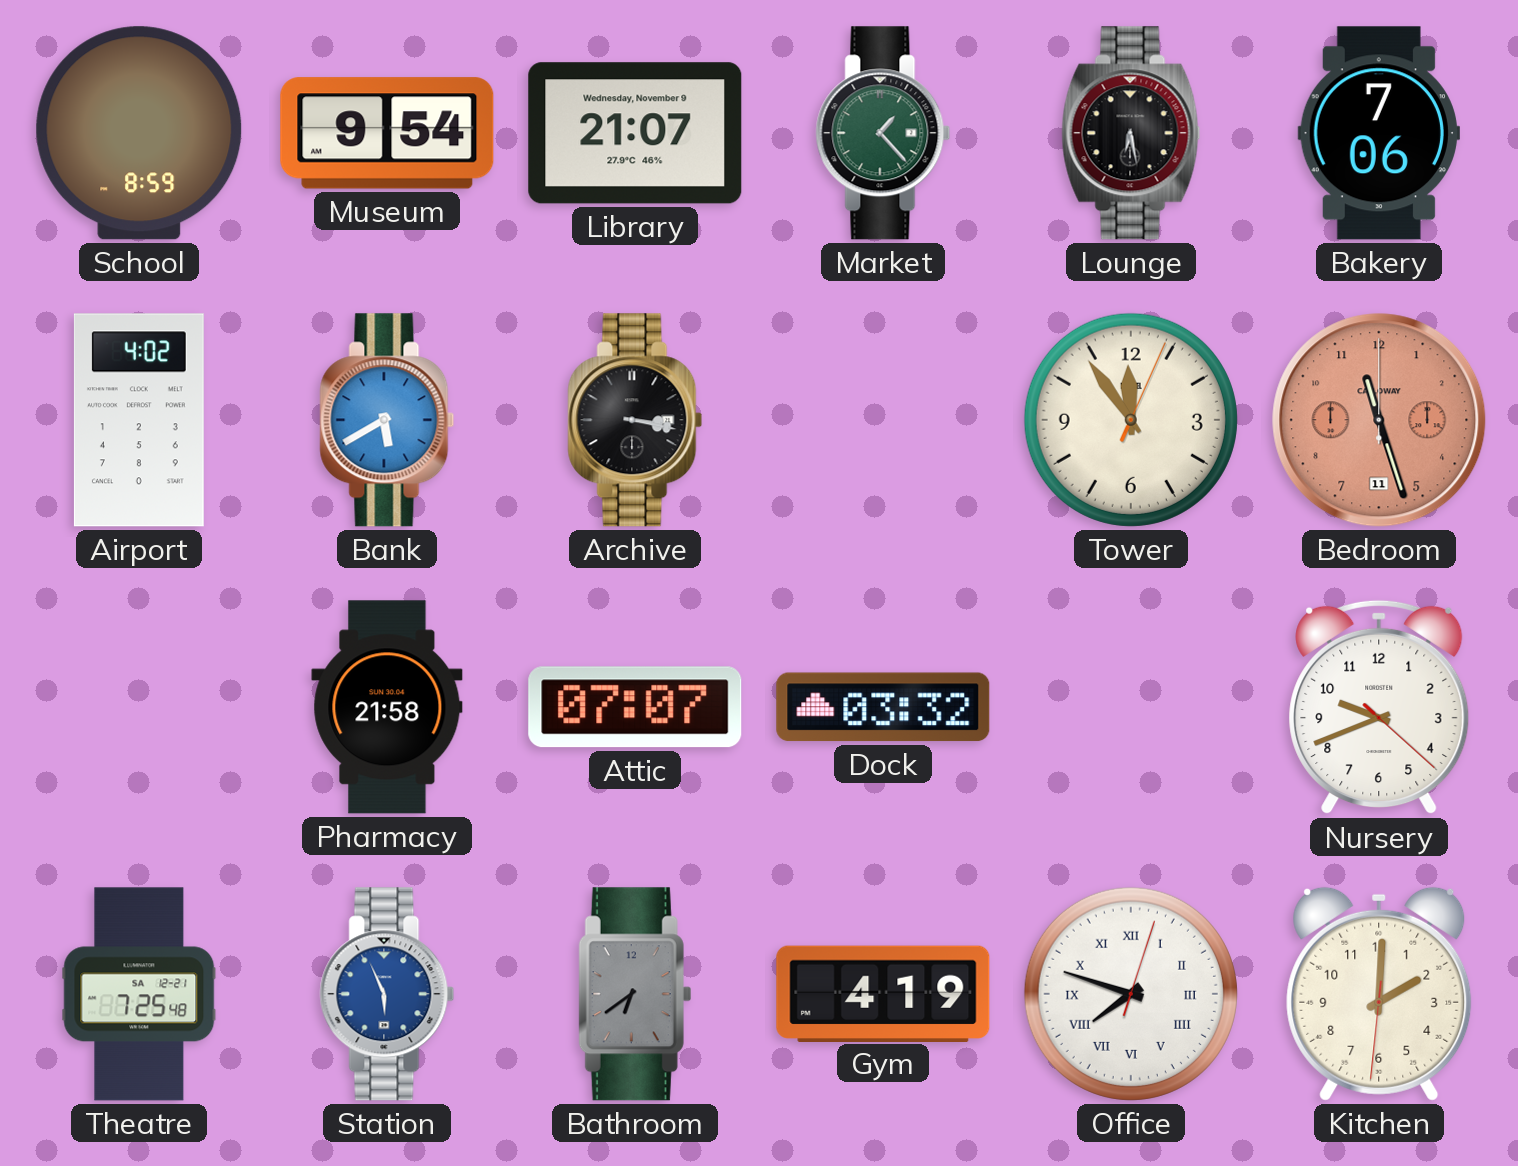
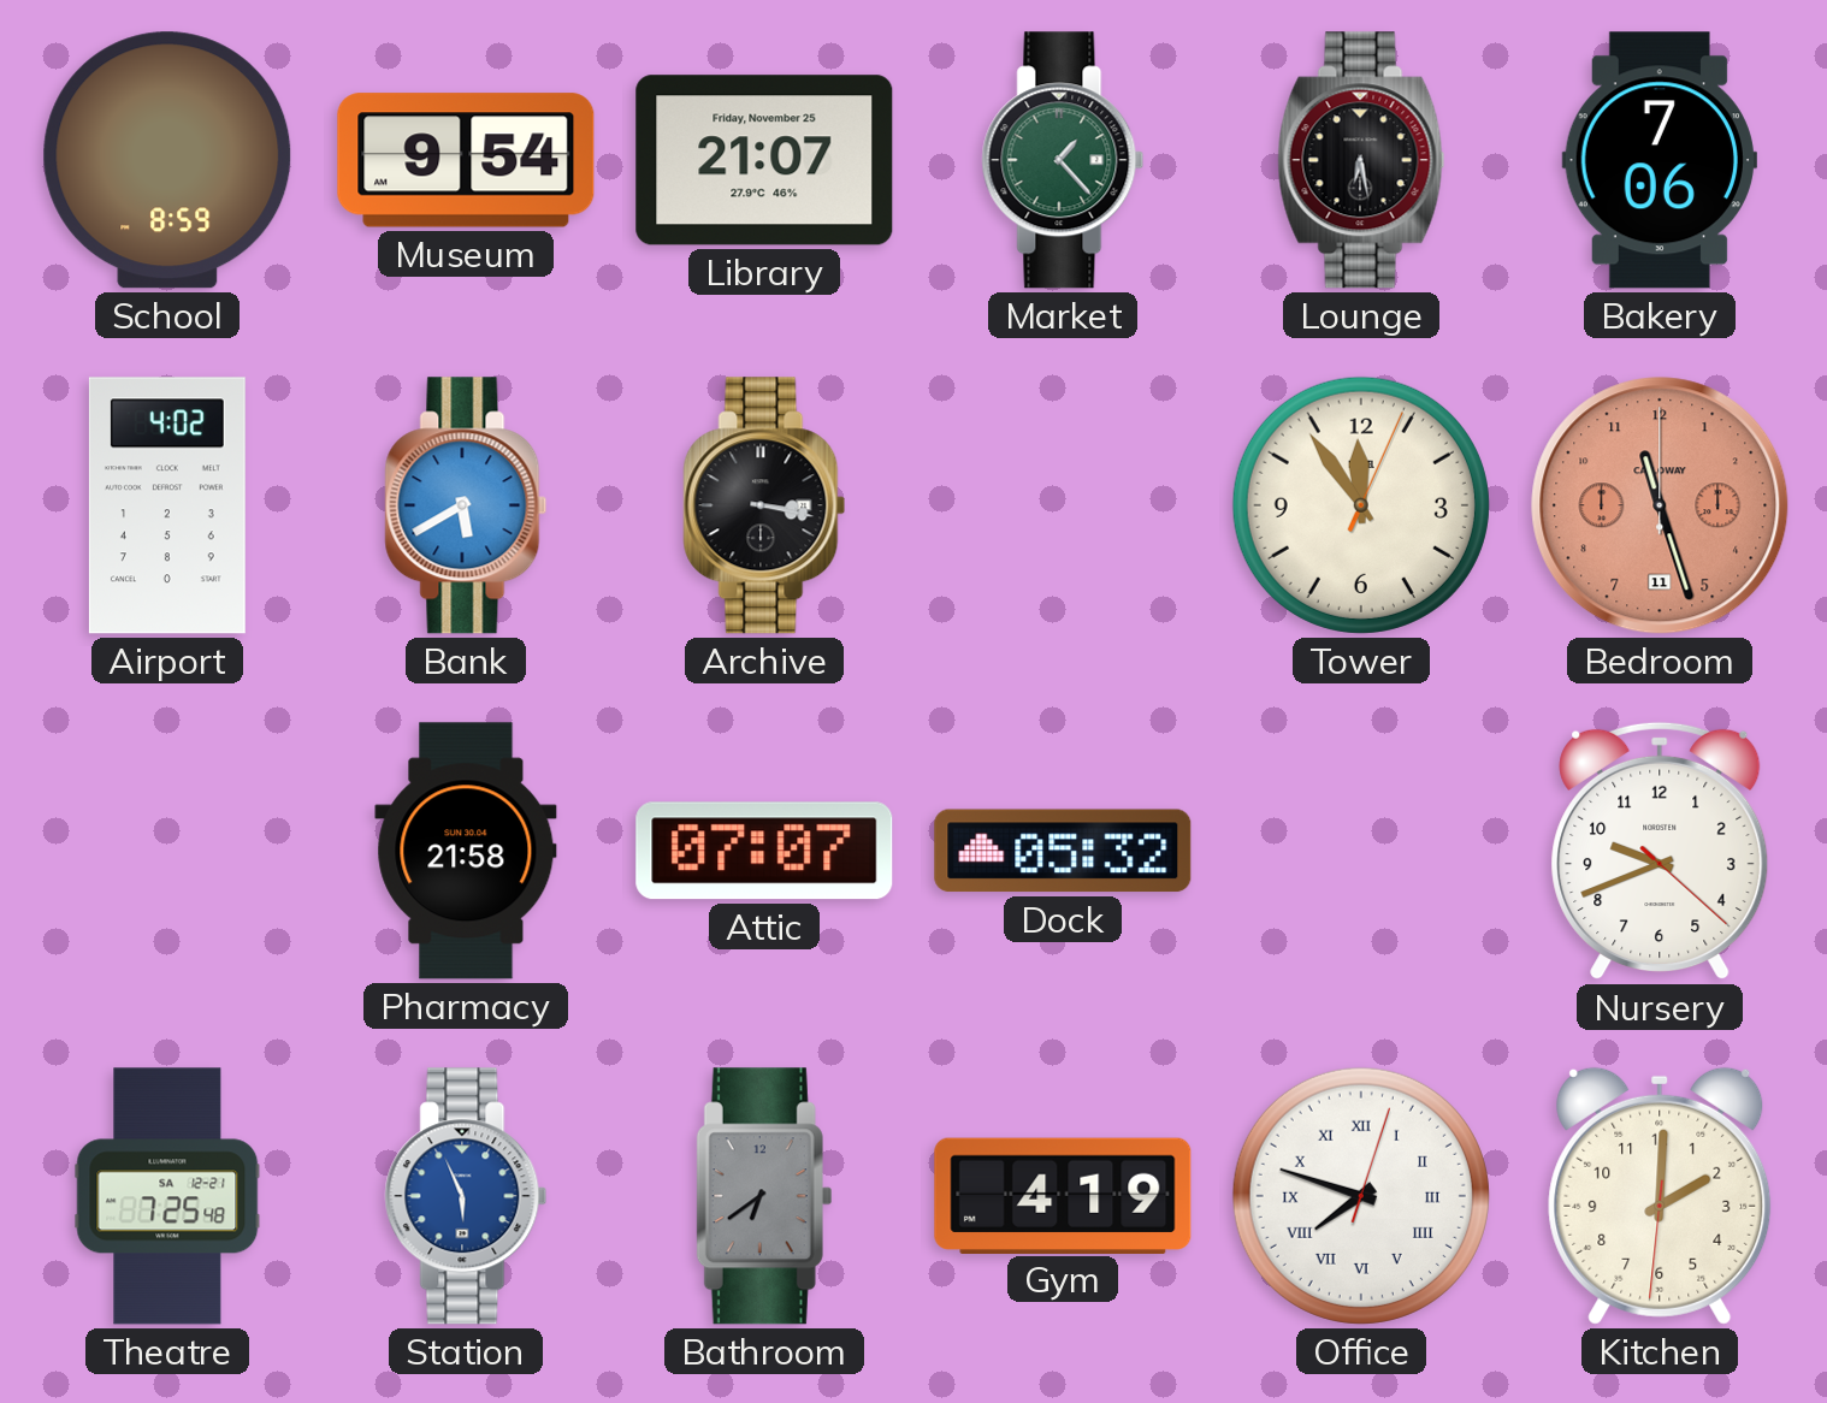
Library date: Wednesday, November 9 -> Friday, November 25
Dock: 03:32 -> 05:32
